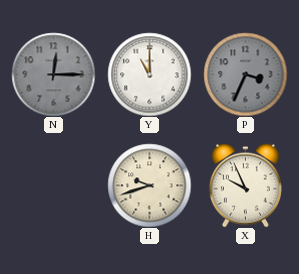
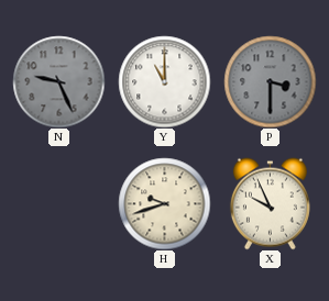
N: 12:15 -> 9:26
P: 3:34 -> 3:30
